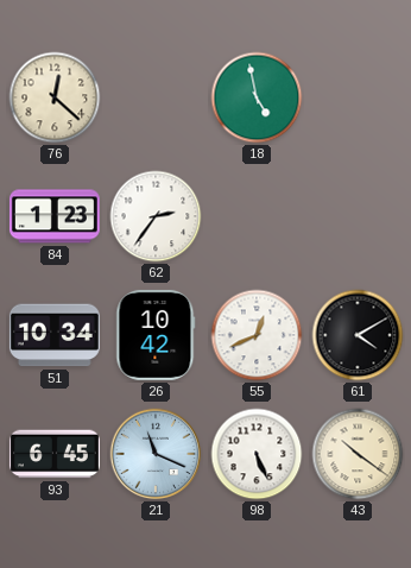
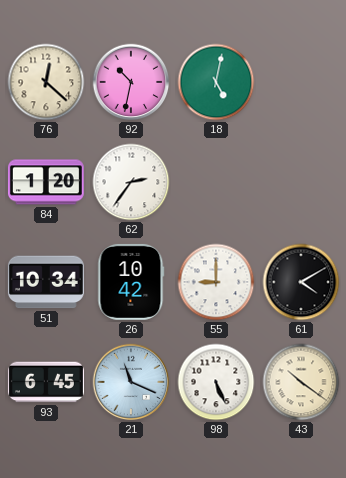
92: none -> 10:32
18: 4:58 -> 5:02
84: 1:23 -> 1:20
55: 12:41 -> 9:00
